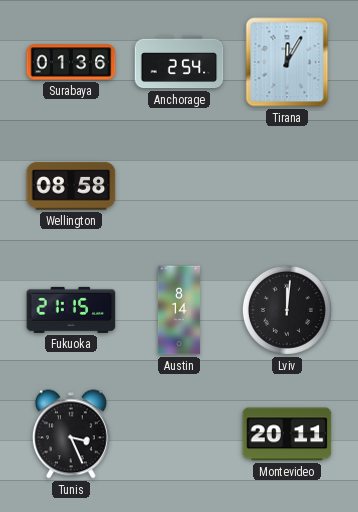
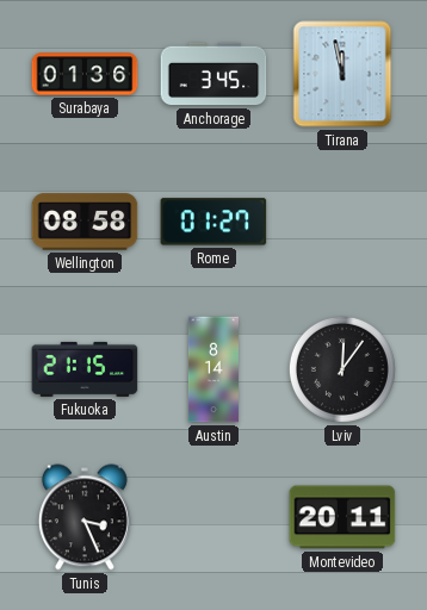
Anchorage: 2:54 -> 3:45
Tirana: 12:05 -> 11:58
Rome: none -> 01:27
Lviv: 12:01 -> 12:06
